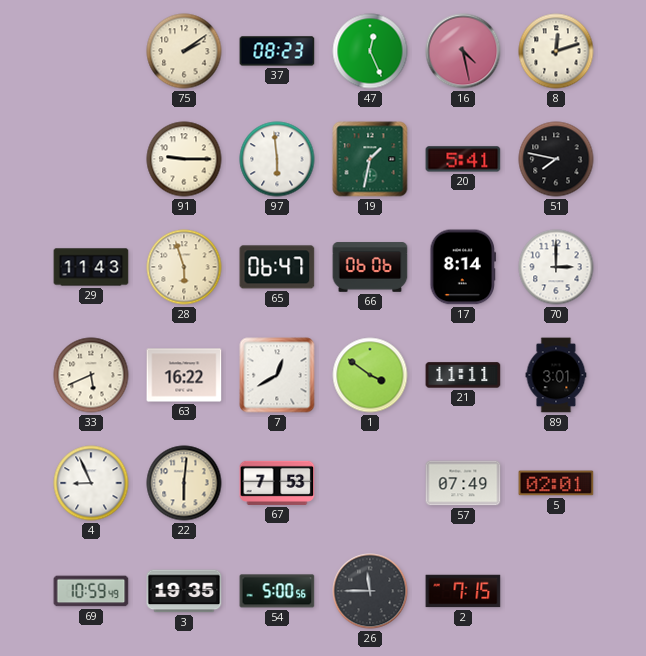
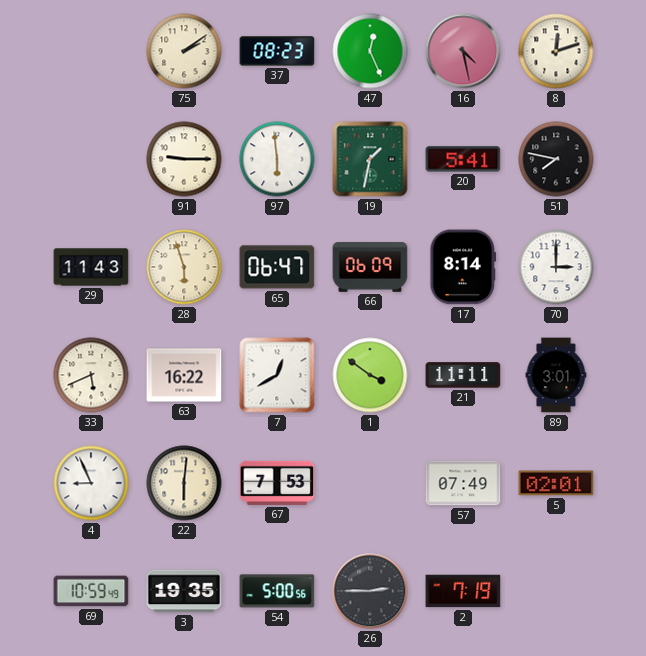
66: 06:06 -> 06:09
26: 11:45 -> 2:45
2: 7:15 -> 7:19
